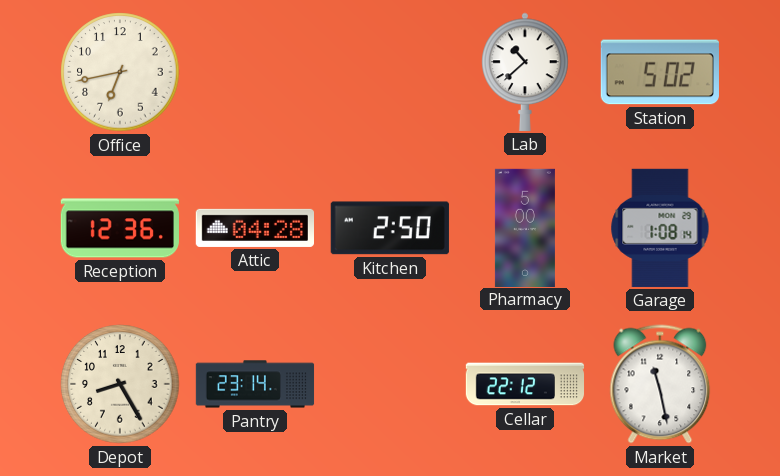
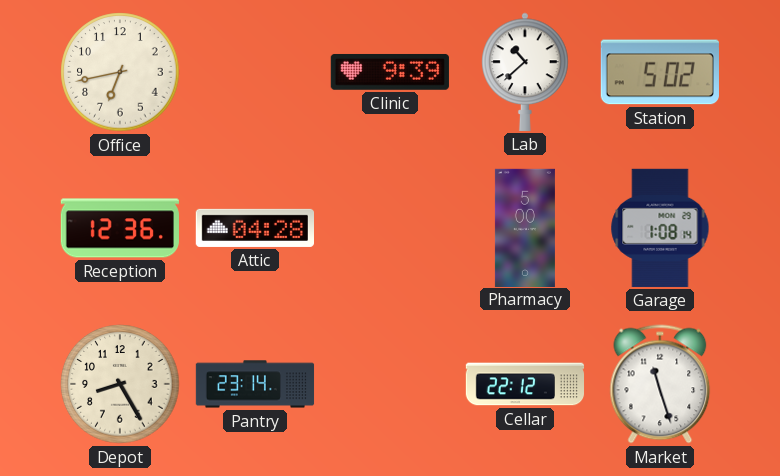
Clinic: none -> 9:39
Kitchen: 2:50 -> none
Market: 11:28 -> 11:27
